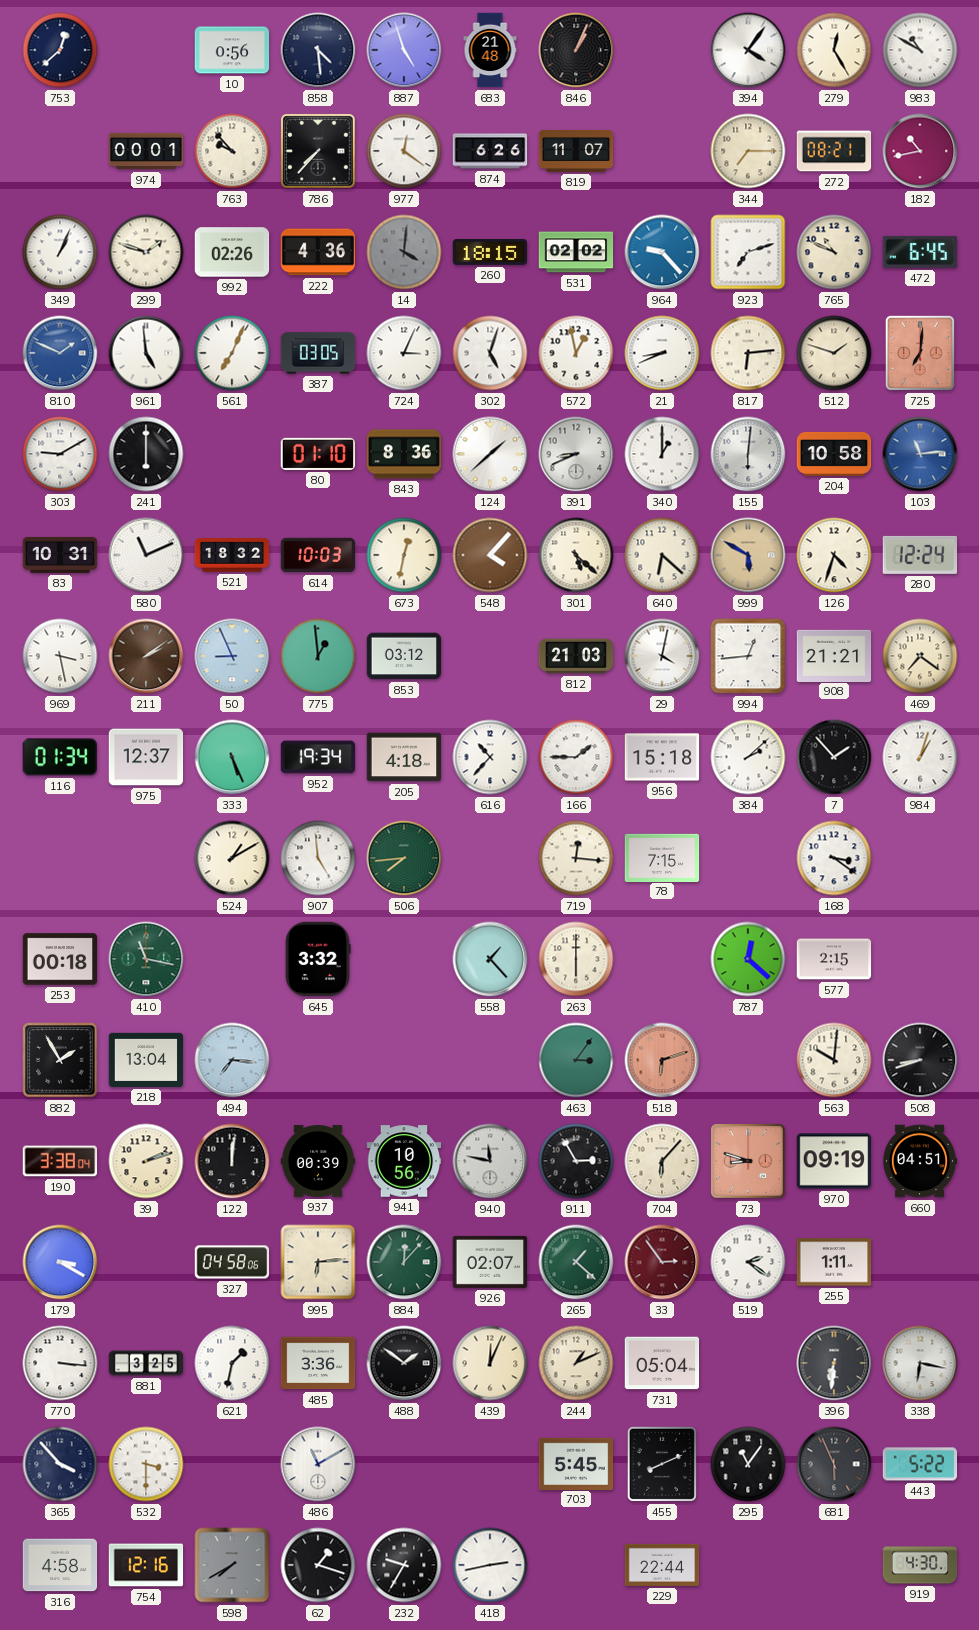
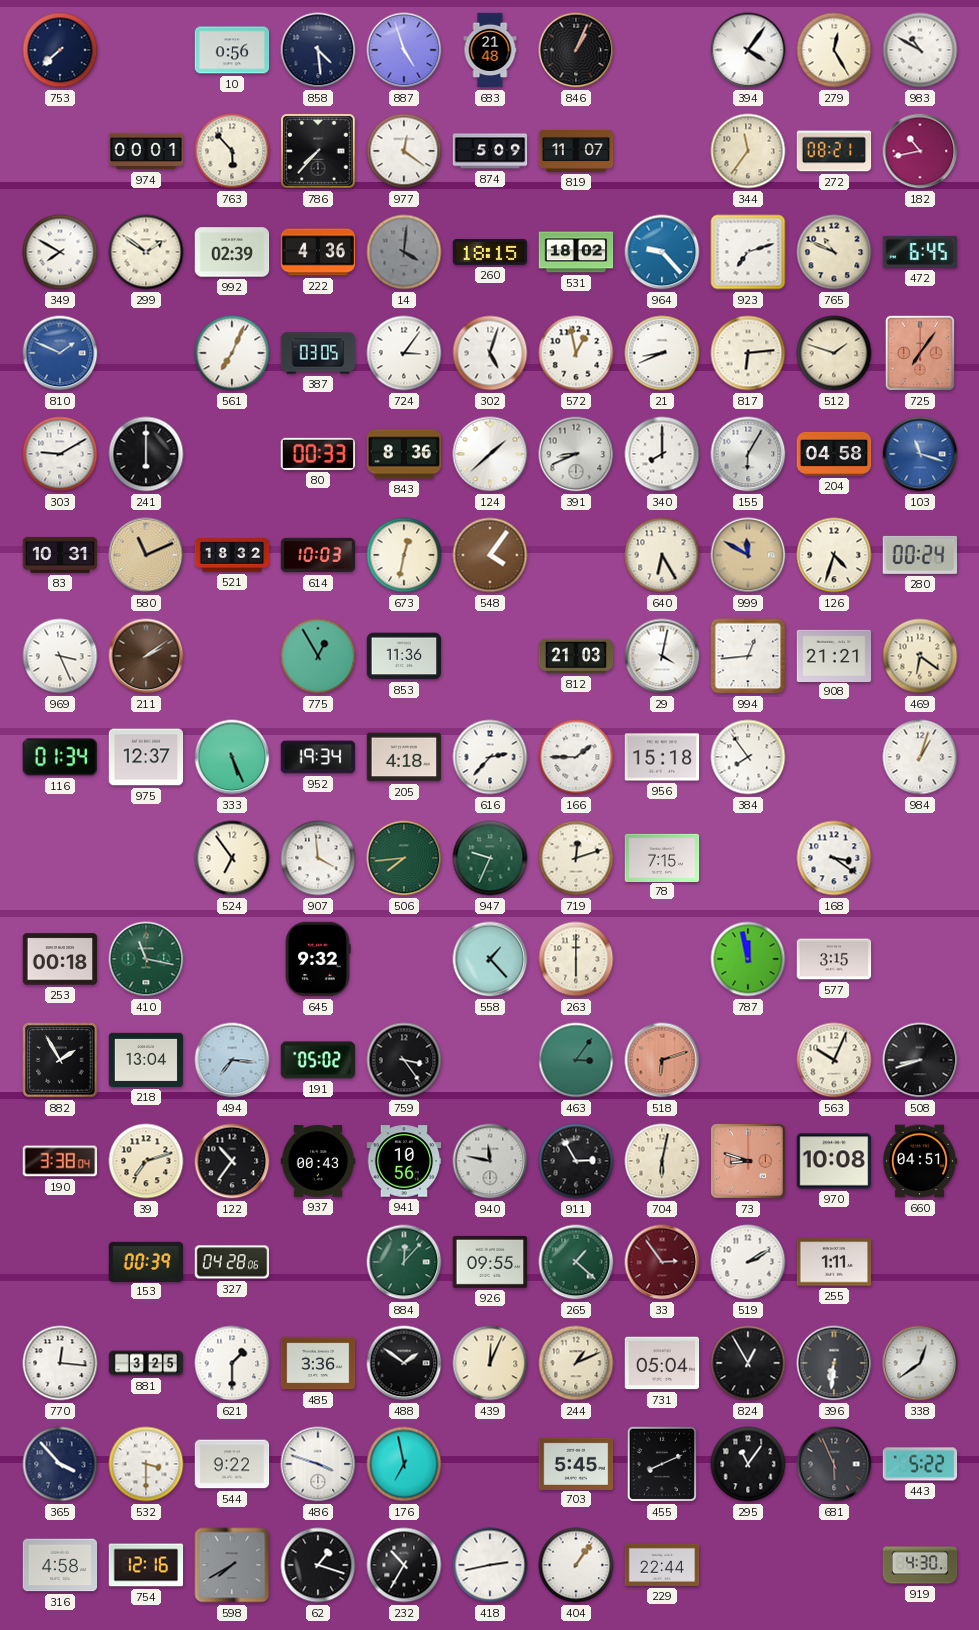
753: 12:38 -> 7:38
763: 9:53 -> 5:53
874: 6:26 -> 5:09
344: 7:15 -> 11:36
349: 1:04 -> 7:50
299: 1:48 -> 1:51
992: 02:26 -> 02:39
531: 02:02 -> 18:02
961: 4:59 -> none
724: 3:04 -> 3:06
725: 7:01 -> 7:06
80: 01:10 -> 00:33
340: 1:00 -> 8:00
155: 6:01 -> 6:05
204: 10:58 -> 04:58
103: 11:14 -> 11:18
580 dial: white -> champagne
548: 4:07 -> 4:06
301: 5:22 -> none
640: 6:22 -> 6:25
999: 5:50 -> 11:50
280: 12:24 -> 00:24
969: 3:28 -> 3:26
50: 8:56 -> none
775: 12:59 -> 12:55
853: 03:12 -> 11:36
469: 7:21 -> 6:21
616: 10:37 -> 2:37
384: 2:08 -> 7:54
7: 1:53 -> none
524: 1:10 -> 6:54
907: 4:59 -> 3:59
947: none -> 9:34
719: 12:16 -> 12:12
645: 3:32 -> 9:32
787: 12:22 -> 11:58
577: 2:15 -> 3:15
191: none -> 05:02
759: none -> 3:24
563: 10:01 -> 10:04
39: 2:12 -> 7:12
122: 12:01 -> 10:36
937: 00:39 -> 00:43
704: 6:07 -> 6:02
970: 09:19 -> 10:08
179: 3:20 -> none
153: none -> 00:39
327: 04:58 -> 04:28
995: 6:14 -> none
926: 02:07 -> 09:55
519: 2:21 -> 2:10
770: 3:16 -> 12:16
621: 1:32 -> 1:30
824: none -> 12:55
338: 6:17 -> 12:39
544: none -> 9:22
486: 11:10 -> 3:48
176: none -> 6:58
232: 9:35 -> 10:35
404: none -> 1:06
